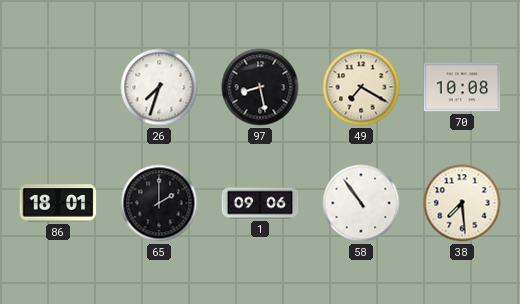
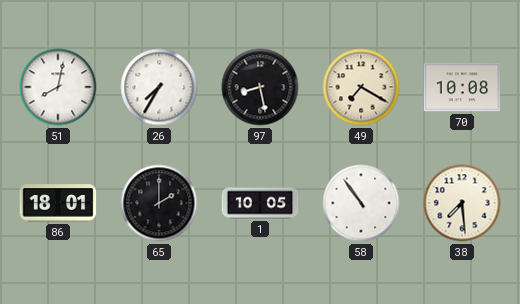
51: none -> 8:02
26: 7:33 -> 7:35
1: 09:06 -> 10:05
